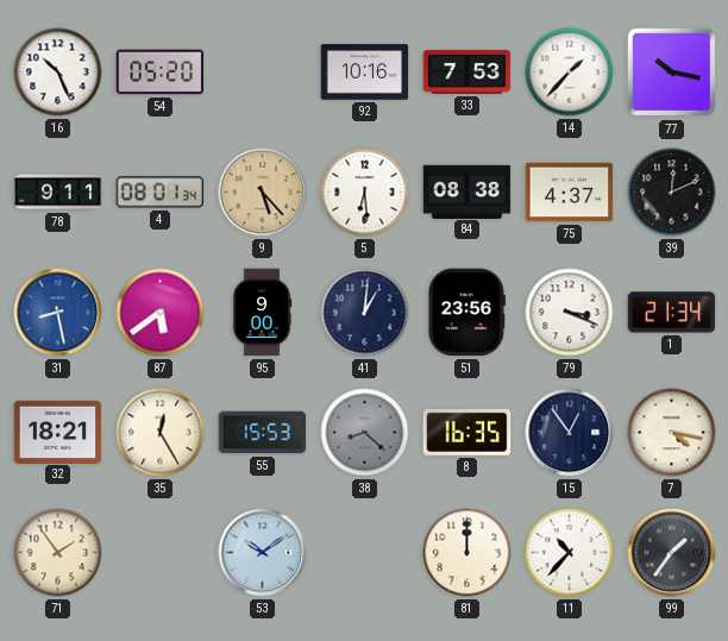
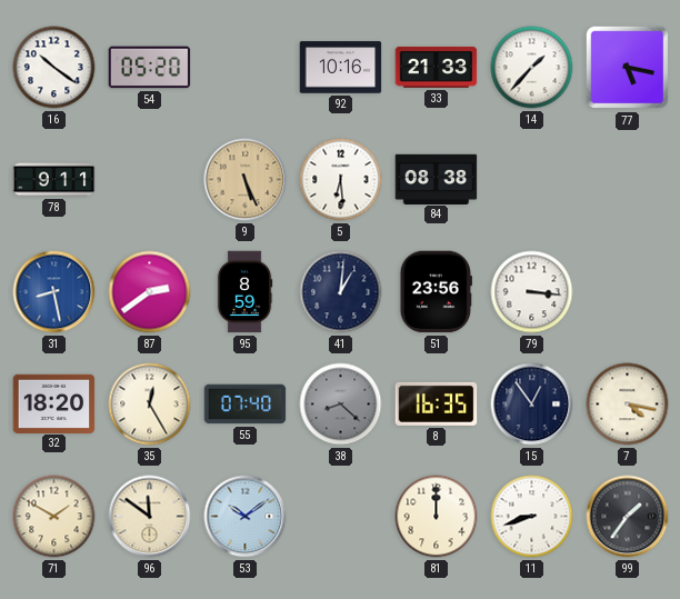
16: 10:26 -> 10:21
33: 7:53 -> 21:33
77: 10:17 -> 5:17
4: 08:01 -> none
9: 5:23 -> 5:26
75: 4:37 -> none
39: 12:11 -> none
87: 5:39 -> 2:39
95: 9:00 -> 8:59
79: 3:19 -> 3:16
1: 21:34 -> none
32: 18:21 -> 18:20
55: 15:53 -> 07:40
71: 1:54 -> 1:50
96: none -> 11:51
11: 10:37 -> 8:42
